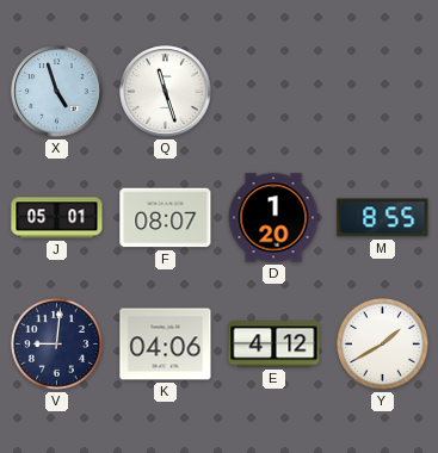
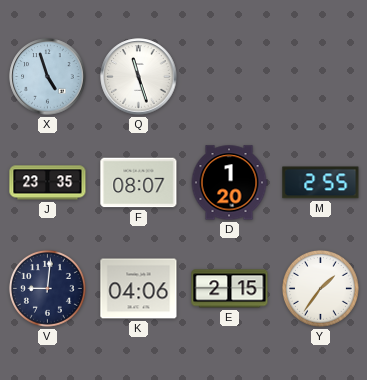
J: 05:01 -> 23:35
M: 8:55 -> 2:55
E: 4:12 -> 2:15
Y: 1:40 -> 1:36
